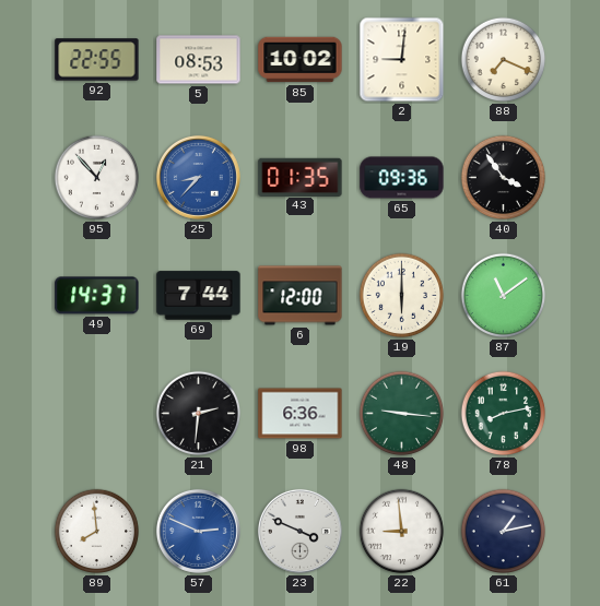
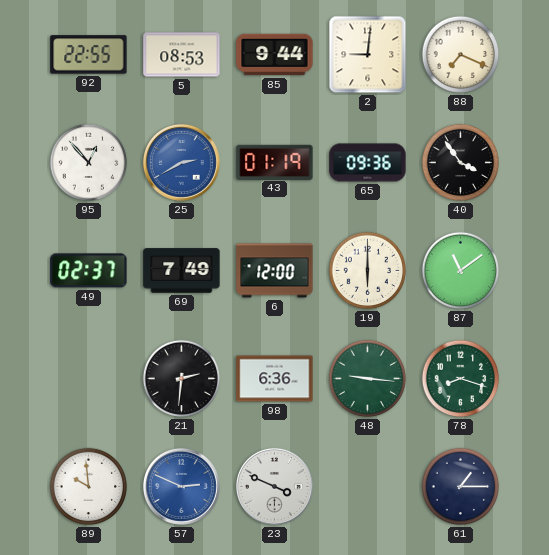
85: 10:02 -> 9:44
25: 8:37 -> 2:40
43: 01:35 -> 01:19
49: 14:37 -> 02:37
69: 7:44 -> 7:49
78: 8:13 -> 8:18
89: 7:59 -> 9:59
22: 8:59 -> none
61: 1:13 -> 1:15
